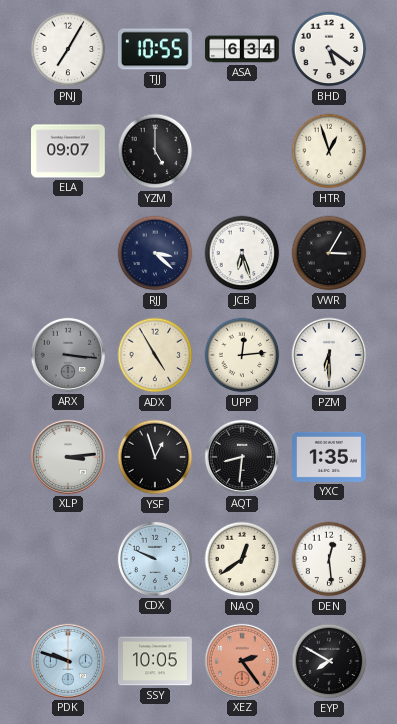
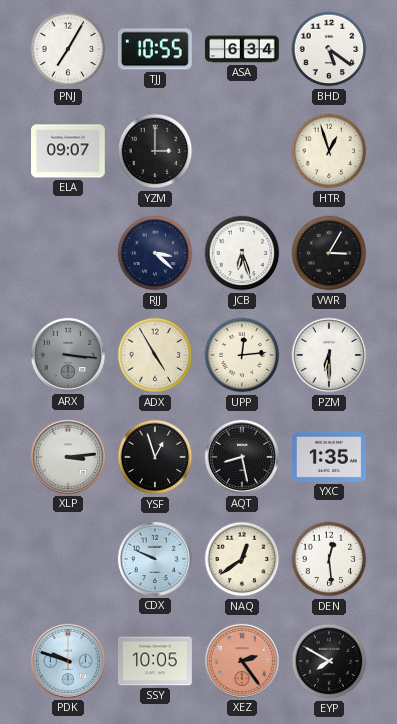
YZM: 5:00 -> 3:00
AQT: 8:31 -> 8:28
